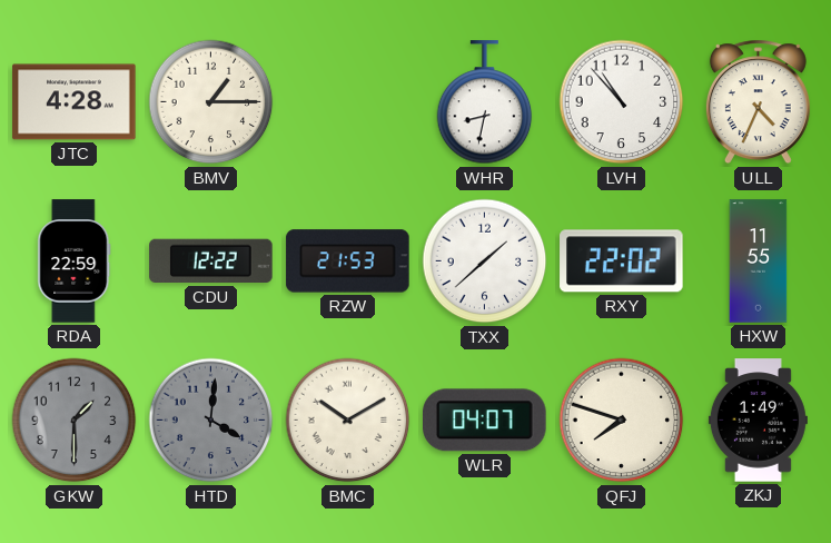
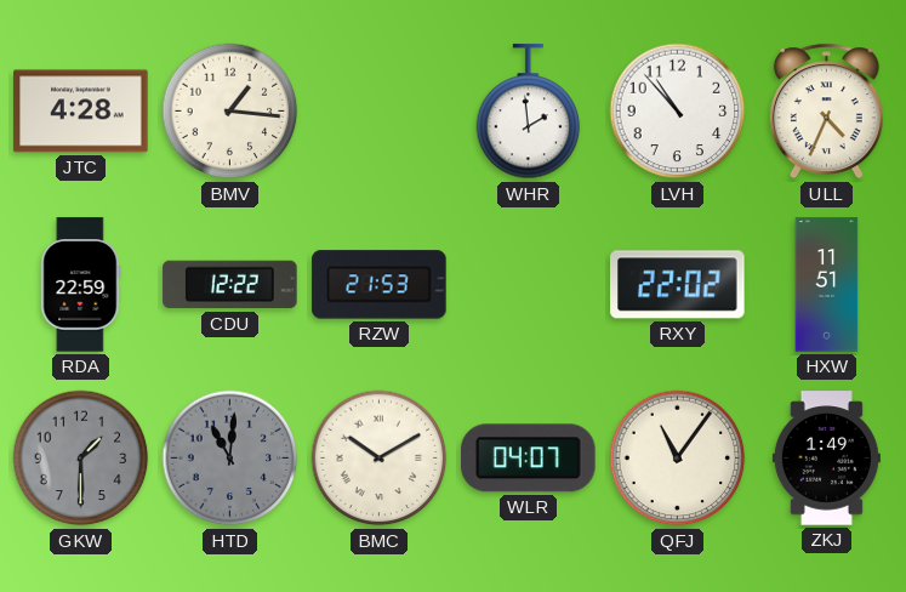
BMV: 1:15 -> 1:16
WHR: 8:32 -> 1:59
TXX: 1:38 -> none
HXW: 11:55 -> 11:51
HTD: 4:01 -> 11:01
QFJ: 7:48 -> 11:06
